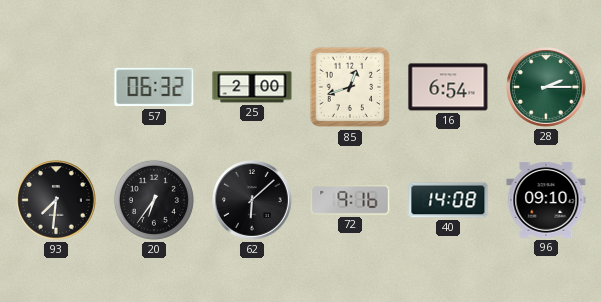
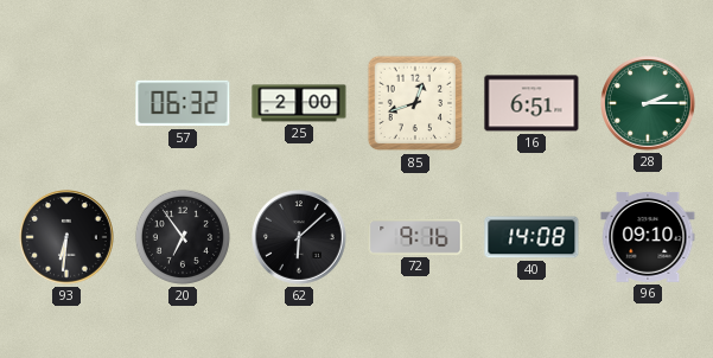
16: 6:54 -> 6:51
93: 7:31 -> 6:31
20: 6:36 -> 6:54
